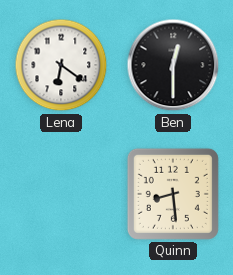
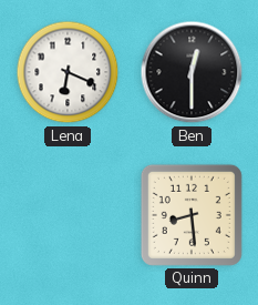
Lena: 6:21 -> 6:19
